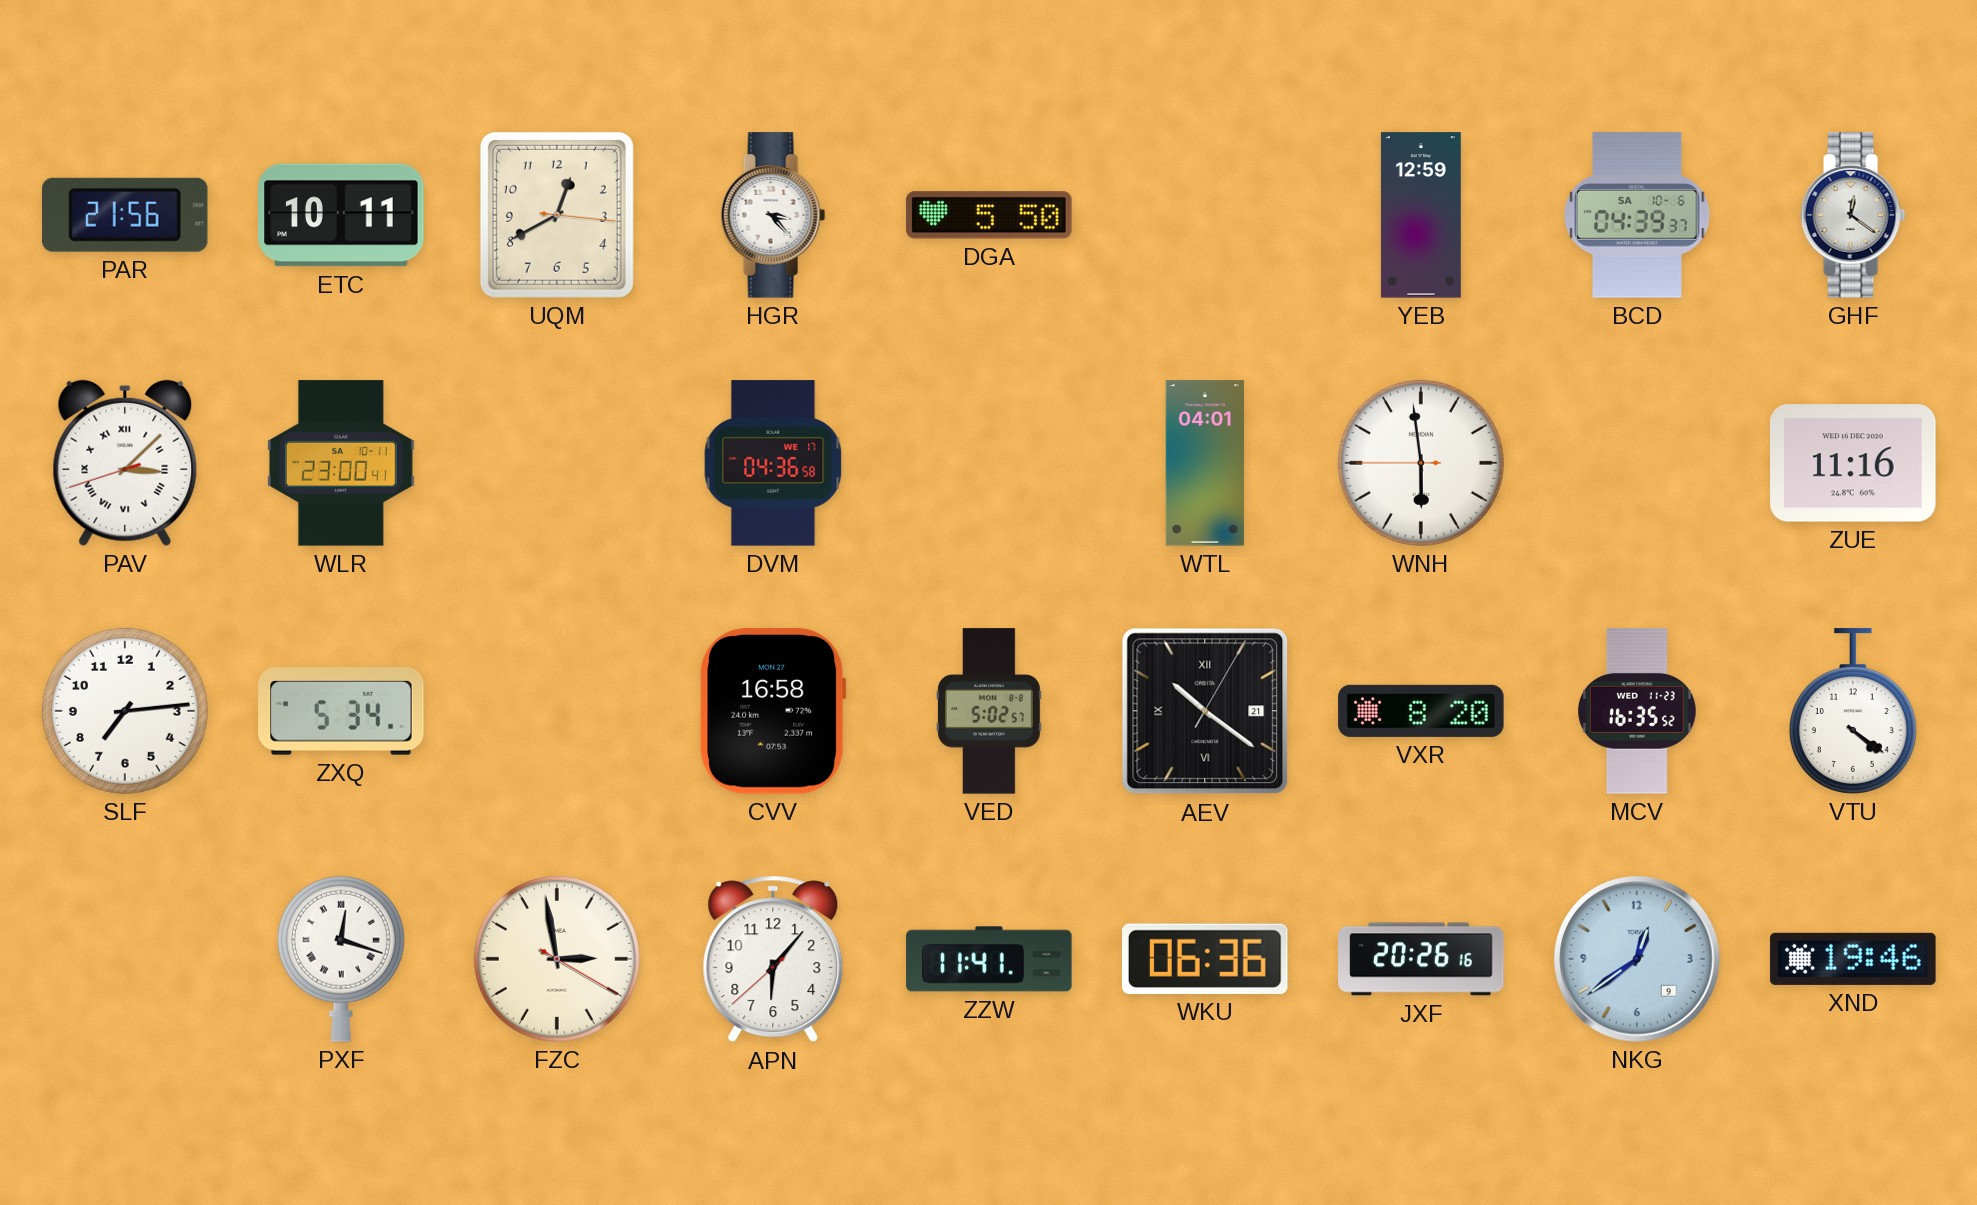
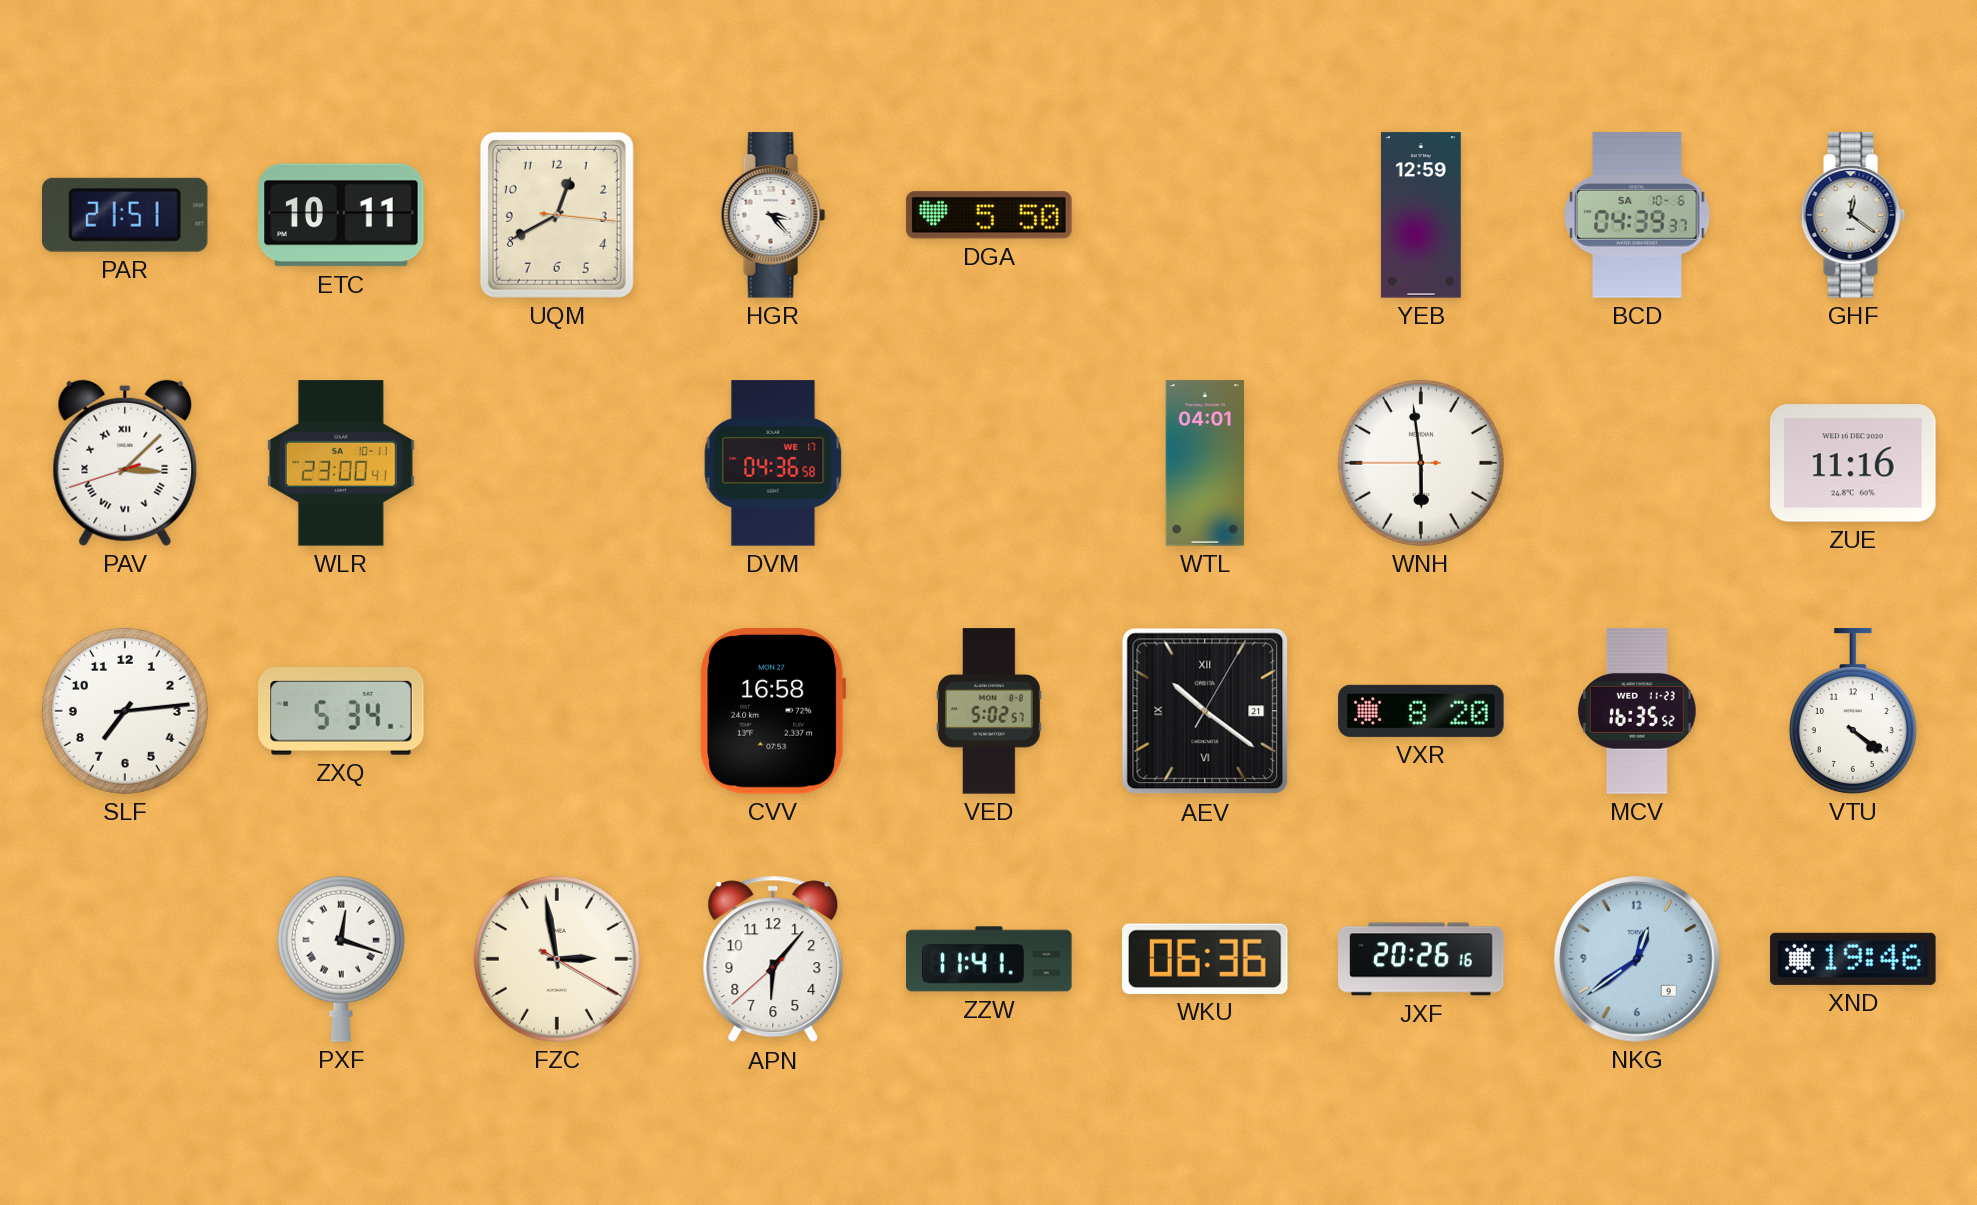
PAR: 21:56 -> 21:51
